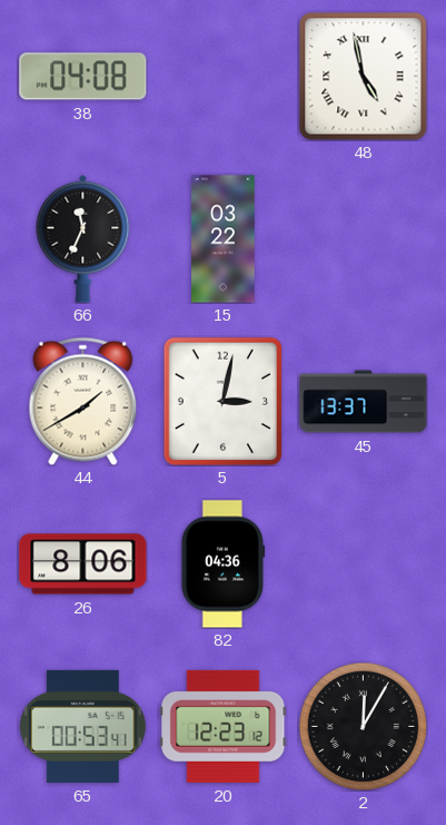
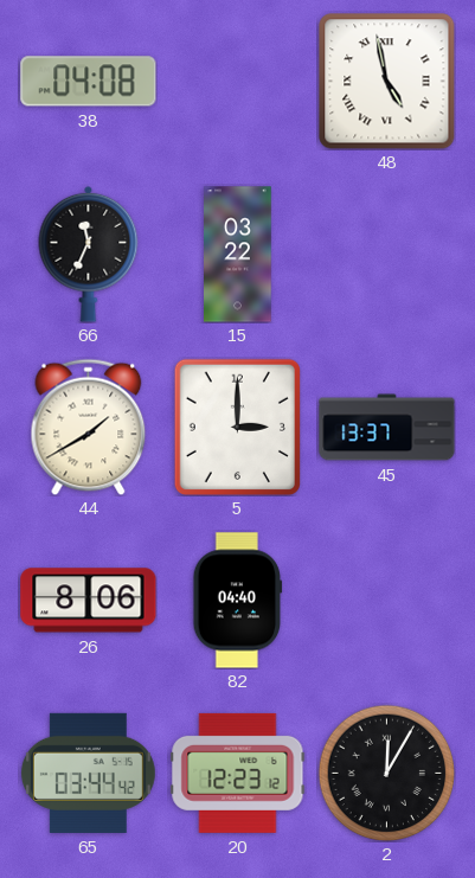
5: 3:02 -> 3:00
82: 04:36 -> 04:40
65: 00:53 -> 03:44
